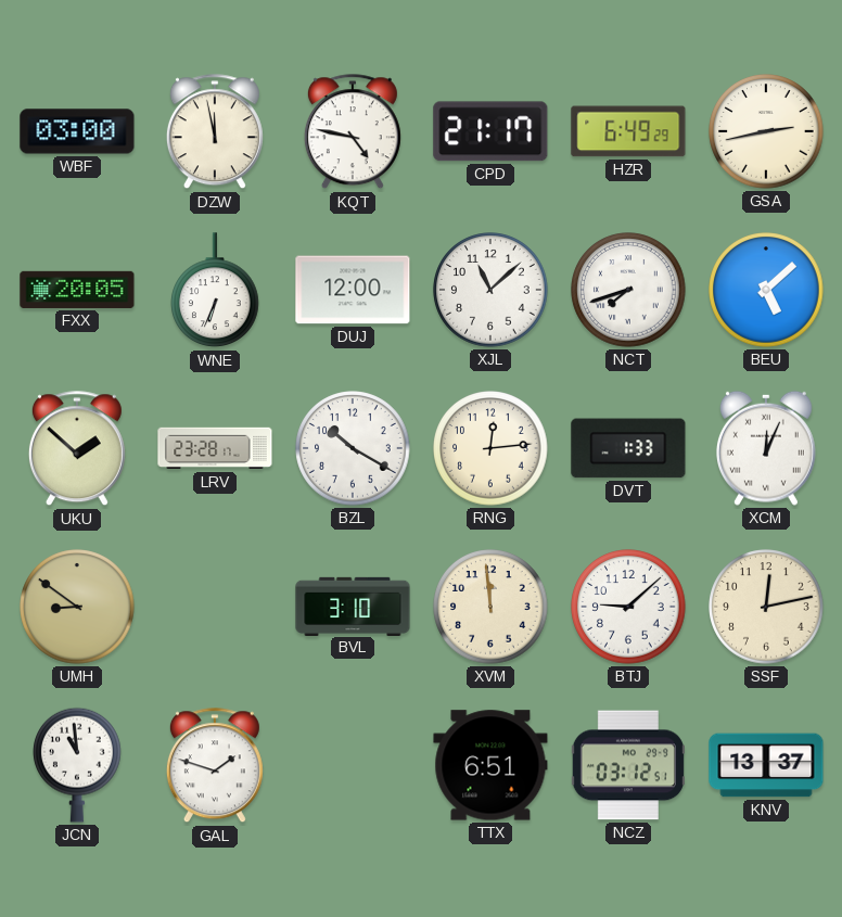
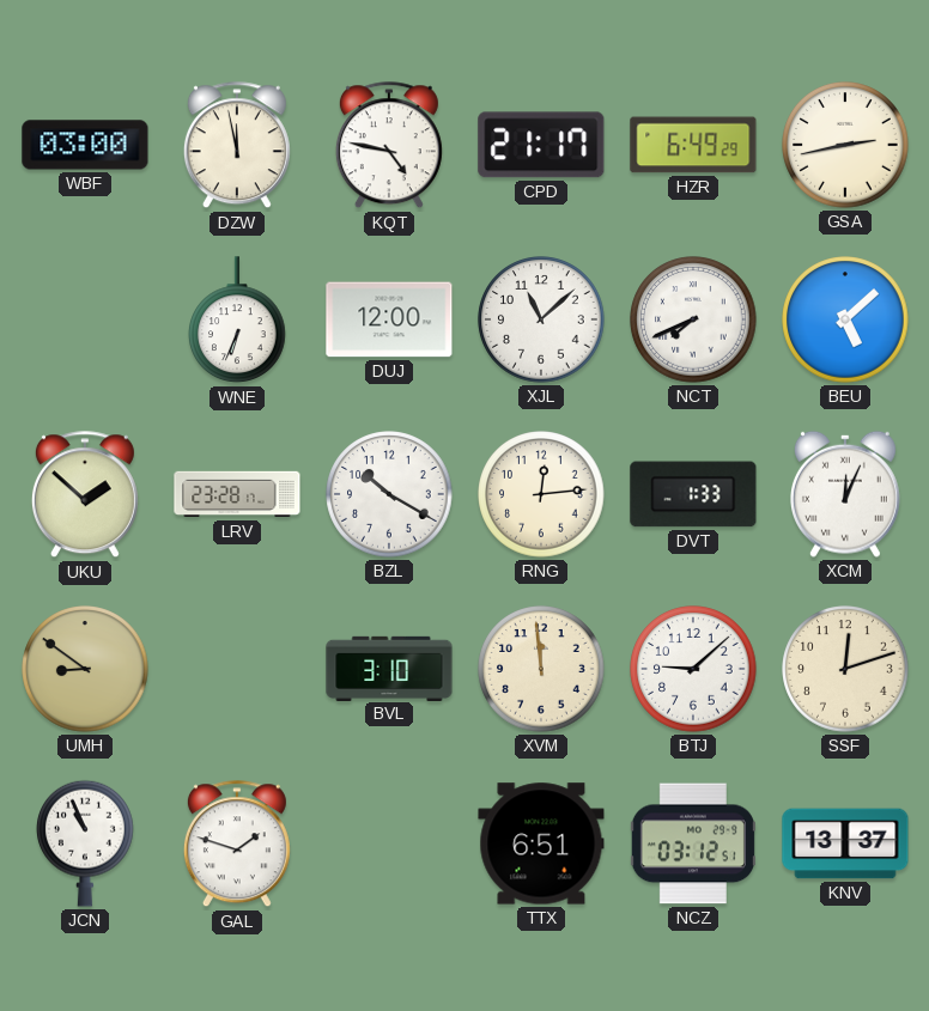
FXX: 20:05 -> none
NCT: 7:42 -> 7:41
SSF: 12:13 -> 12:12
JCN: 10:59 -> 10:56
